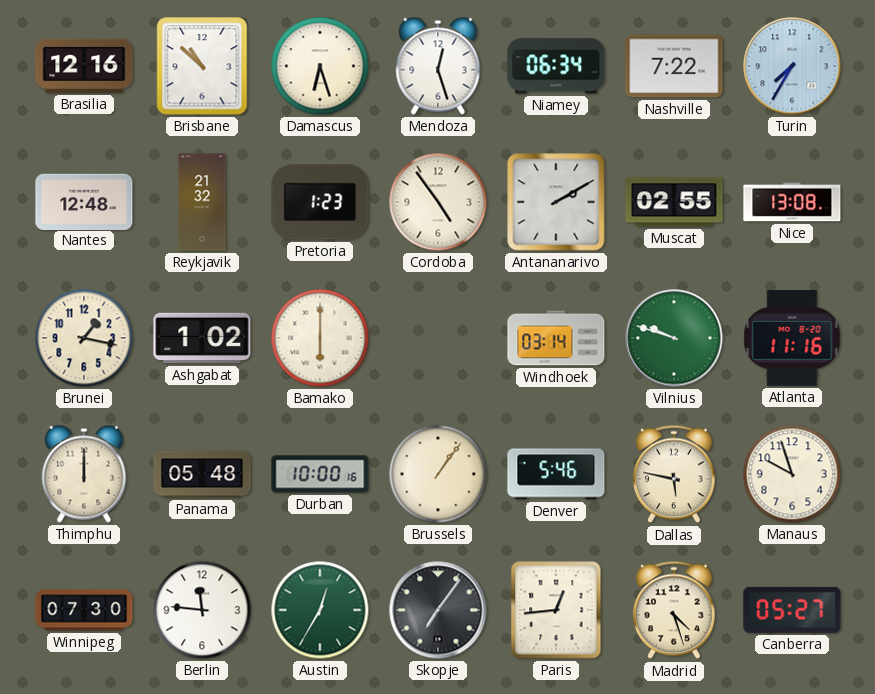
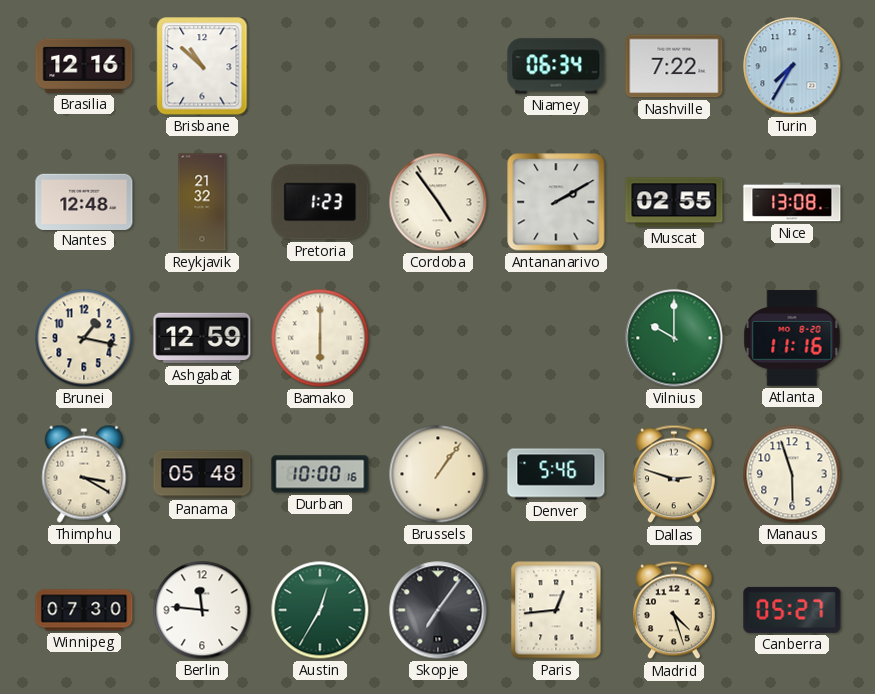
Damascus: 6:27 -> none
Mendoza: 12:27 -> none
Ashgabat: 1:02 -> 12:59
Windhoek: 03:14 -> none
Vilnius: 9:48 -> 10:00
Thimphu: 12:00 -> 3:20
Dallas: 5:47 -> 2:48
Manaus: 9:57 -> 5:57
